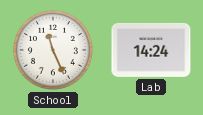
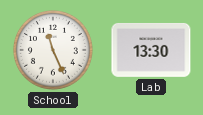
Lab: 14:24 -> 13:30
